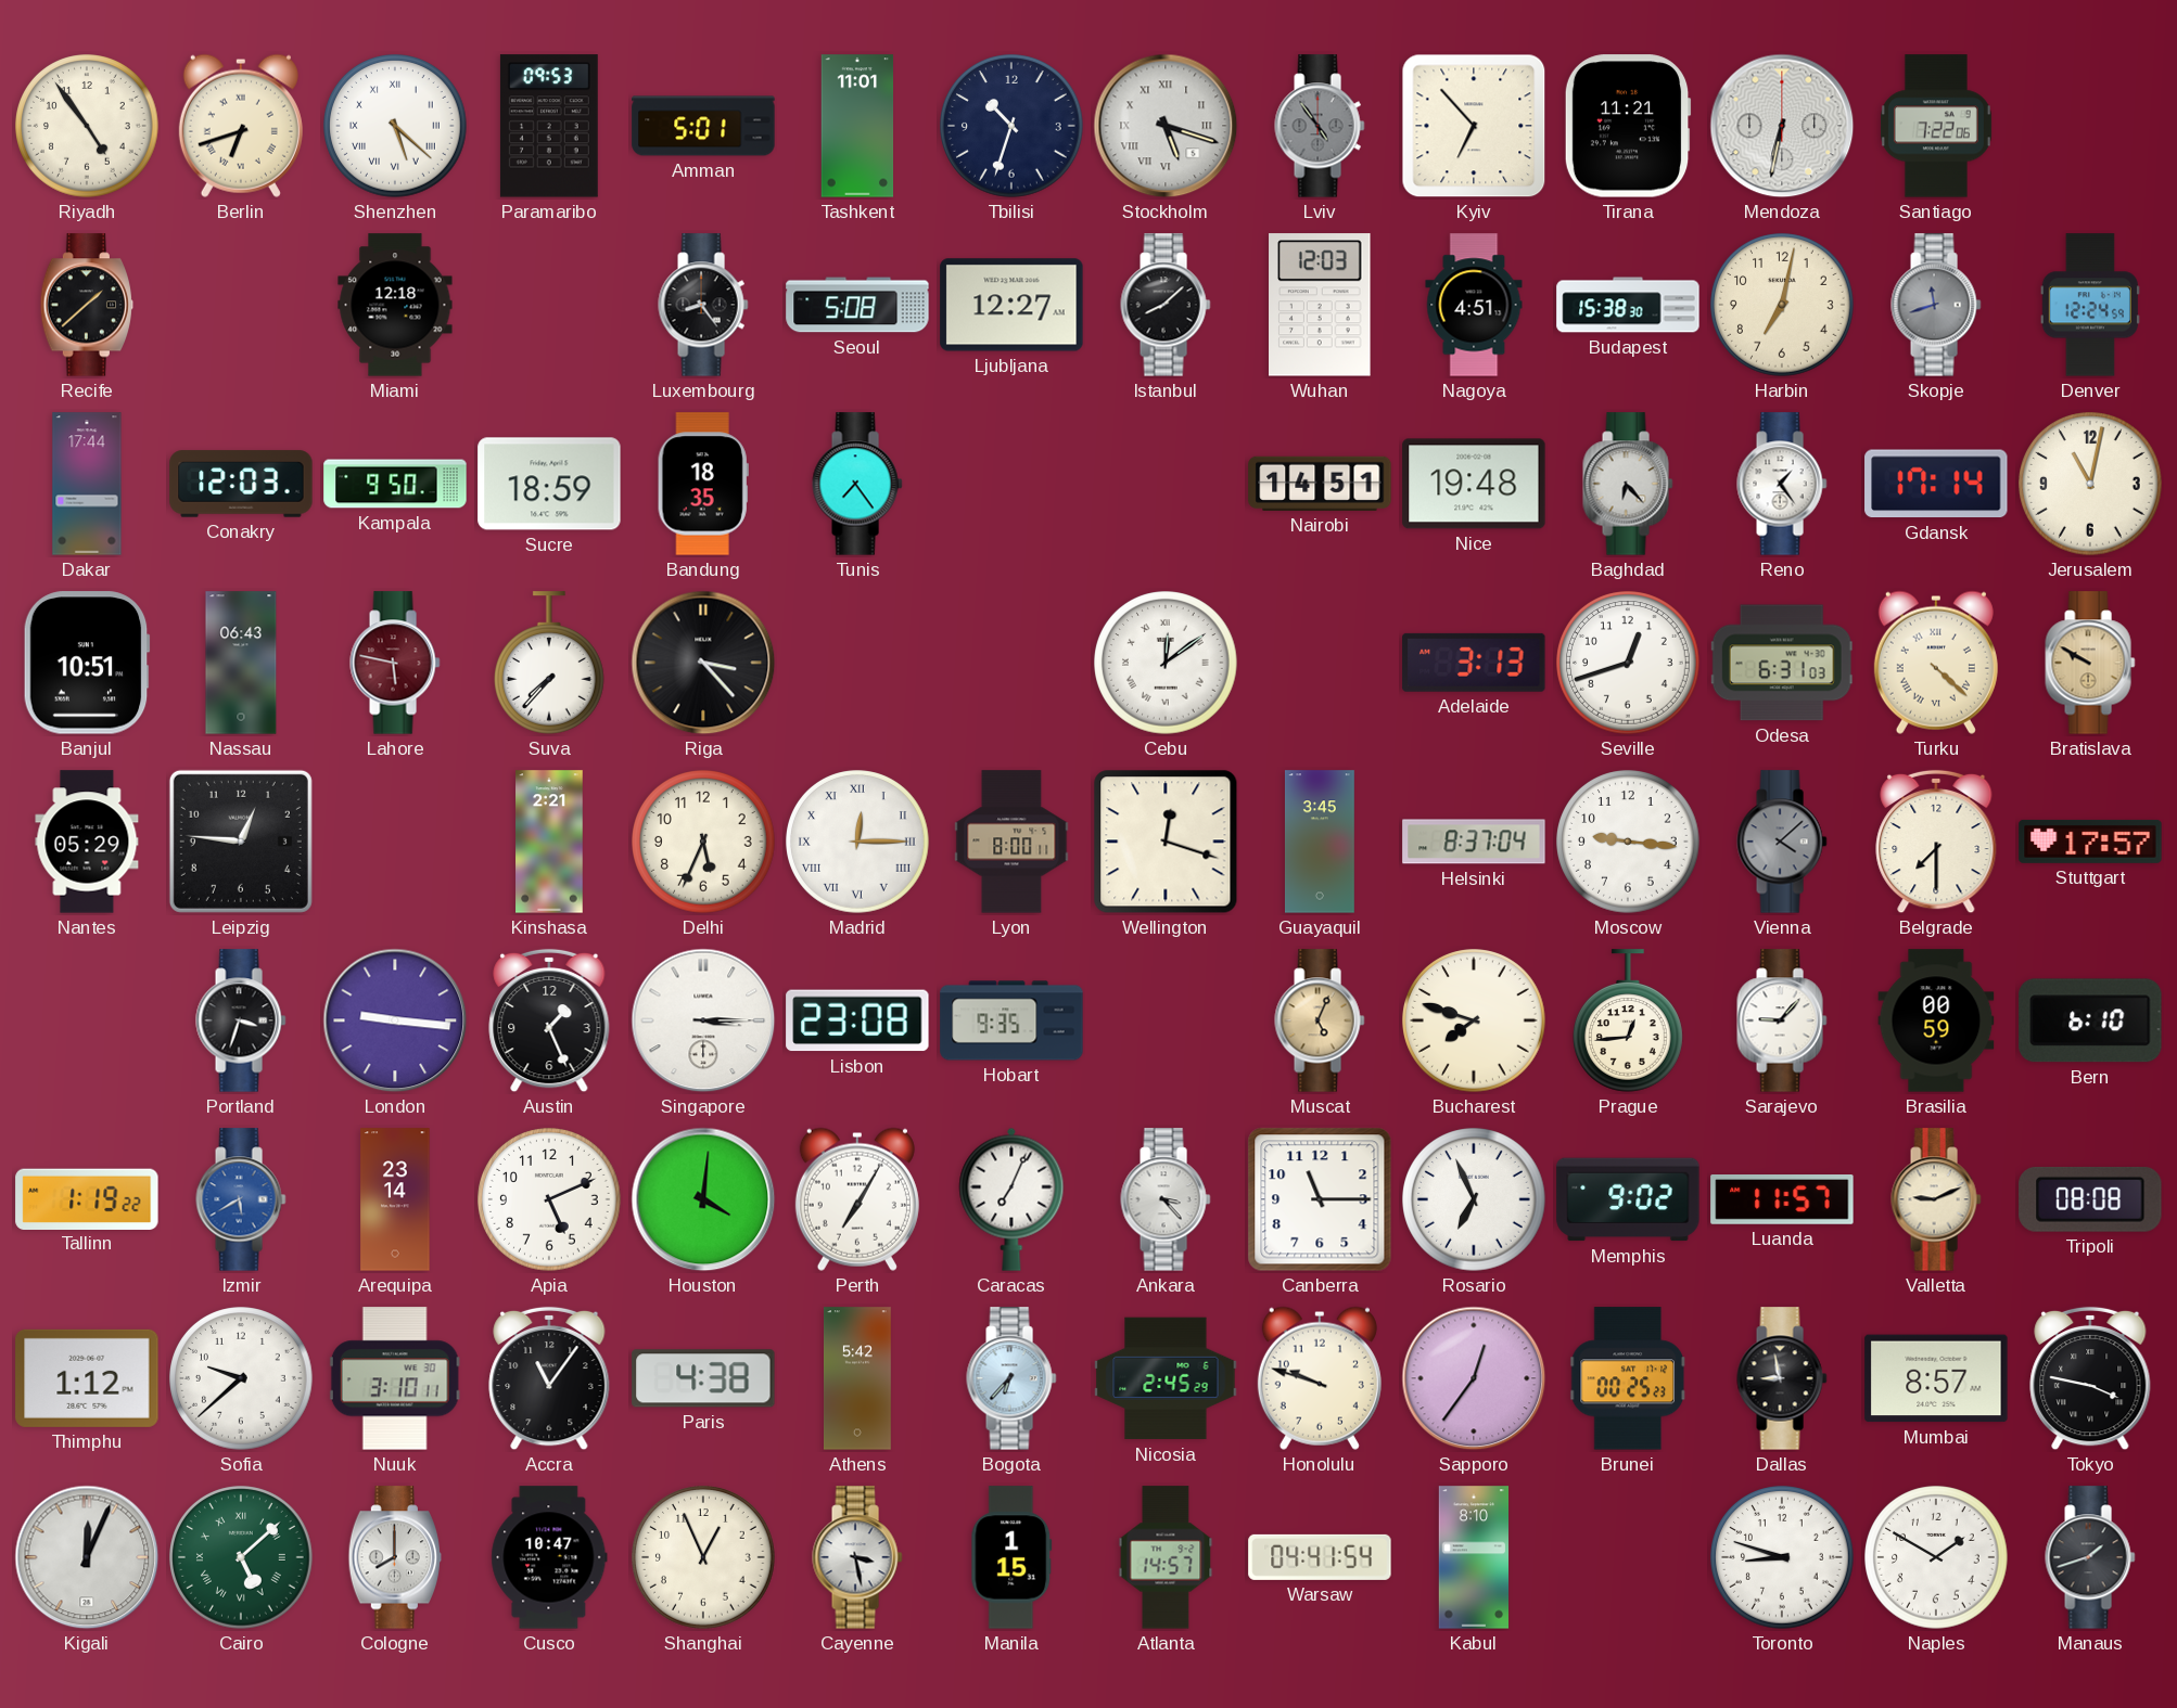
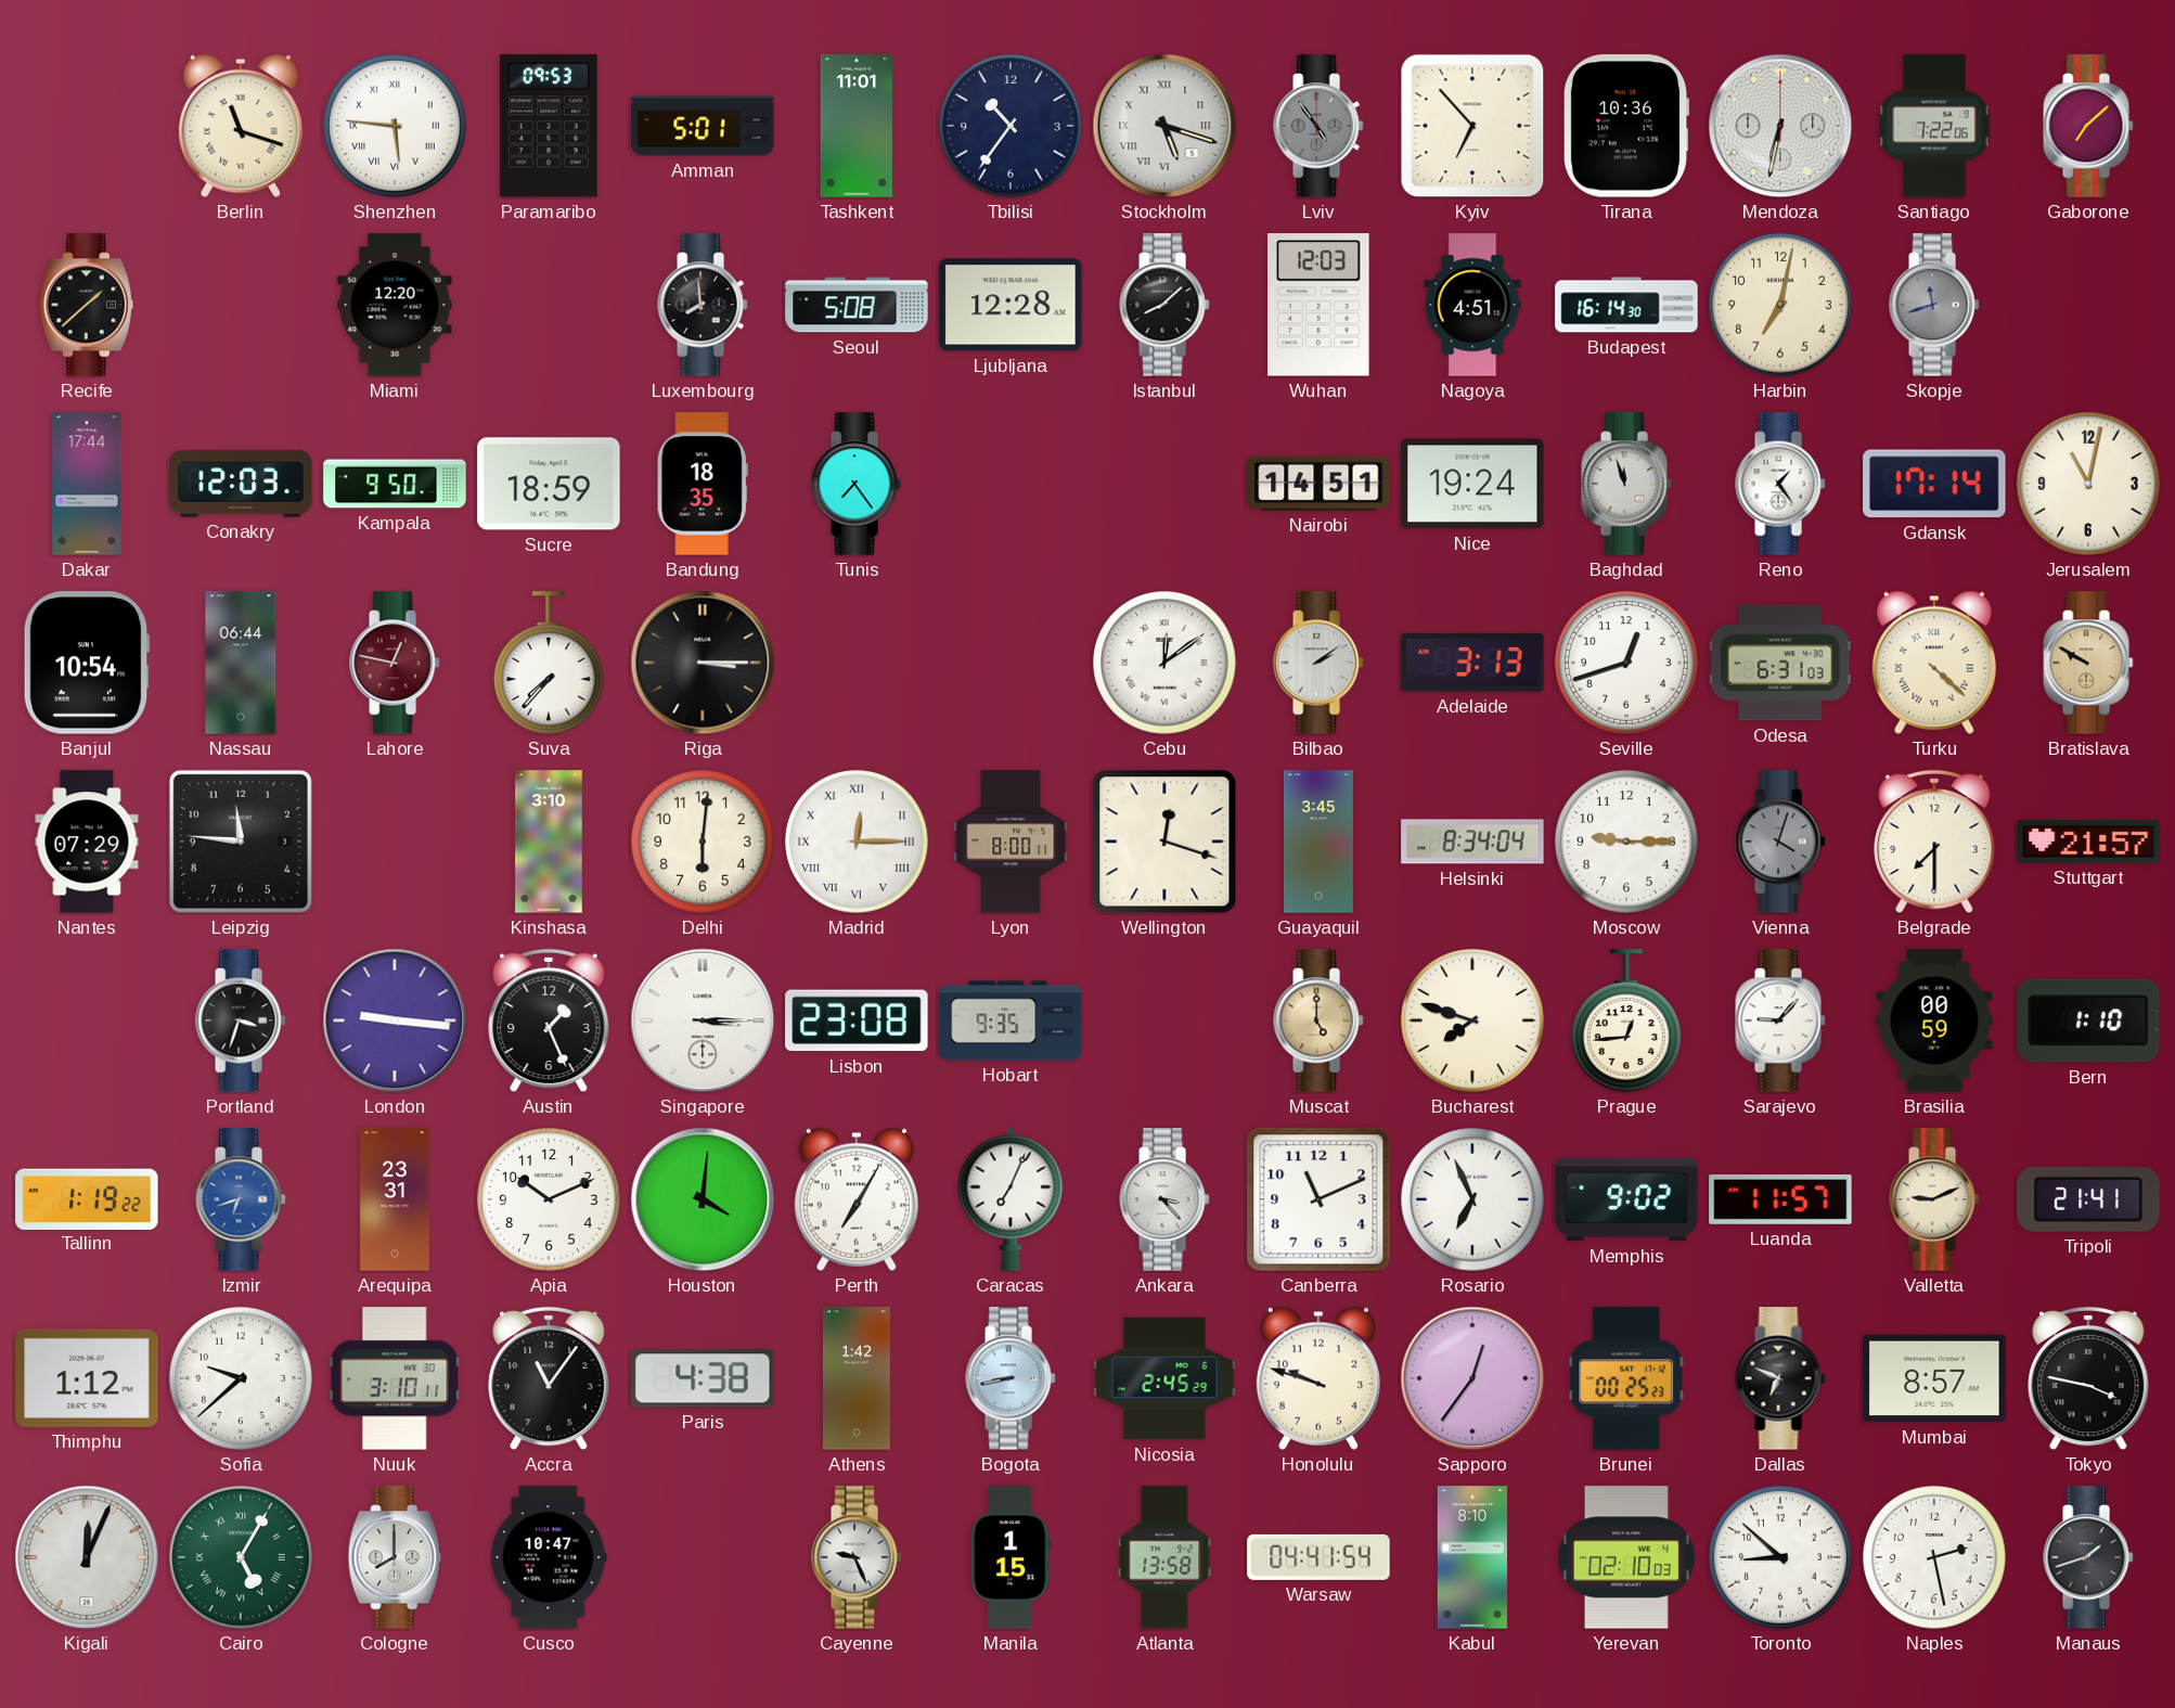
Riyadh: 4:54 -> none
Berlin: 6:42 -> 11:18
Shenzhen: 5:22 -> 5:46
Tbilisi: 10:33 -> 10:36
Tirana: 11:21 -> 10:36
Gaborone: none -> 7:08
Miami: 12:18 -> 12:20
Luxembourg: 8:24 -> 7:59
Ljubljana: 12:27 -> 12:28
Budapest: 15:38 -> 16:14
Denver: 12:24 -> none
Nice: 19:48 -> 19:24
Baghdad: 6:23 -> 11:57
Banjul: 10:51 -> 10:54
Nassau: 06:43 -> 06:44
Lahore: 5:47 -> 12:47
Riga: 3:23 -> 3:15
Bilbao: none -> 2:09
Nantes: 05:29 -> 07:29
Leipzig: 12:46 -> 11:46
Kinshasa: 2:21 -> 3:10
Delhi: 5:34 -> 6:01
Helsinki: 8:37 -> 8:34
Moscow: 9:16 -> 9:15
Vienna: 4:08 -> 4:03
Stuttgart: 17:57 -> 21:57
Muscat: 5:04 -> 5:00
Bern: 6:10 -> 1:10
Izmir: 5:40 -> 6:42
Arequipa: 23:14 -> 23:31
Apia: 5:11 -> 10:11
Canberra: 11:15 -> 11:11
Tripoli: 08:08 -> 21:41
Athens: 5:42 -> 1:42
Bogota: 6:37 -> 8:43
Dallas: 8:58 -> 6:49
Cairo: 5:08 -> 5:05
Shanghai: 12:56 -> none
Cayenne: 3:28 -> 9:26
Atlanta: 14:57 -> 13:58
Yerevan: none -> 02:10
Toronto: 8:48 -> 8:52
Naples: 1:50 -> 2:28
